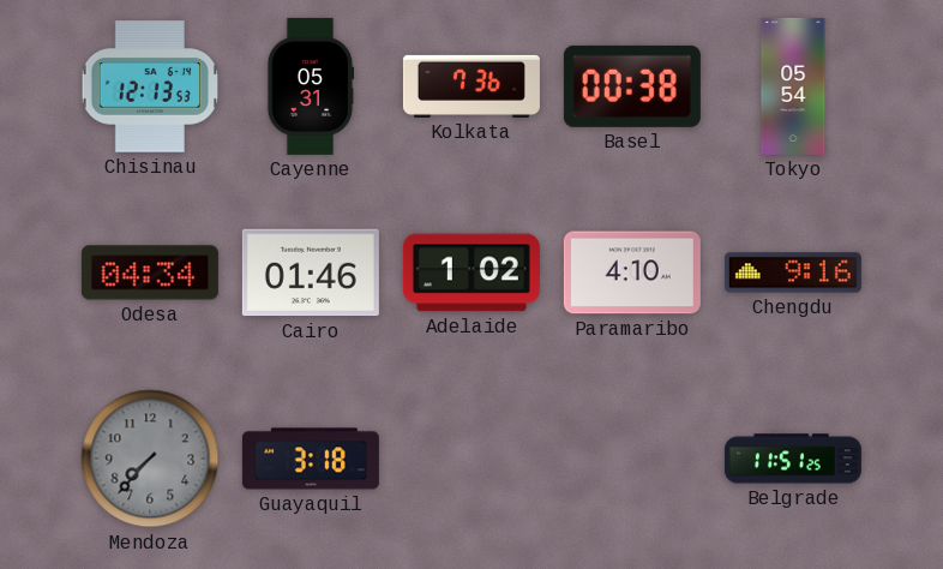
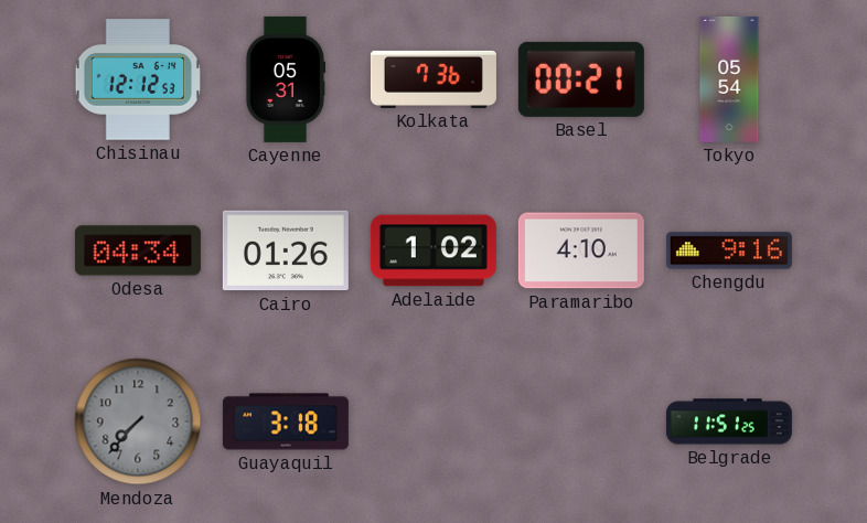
Chisinau: 12:13 -> 12:12
Basel: 00:38 -> 00:21
Cairo: 01:46 -> 01:26
